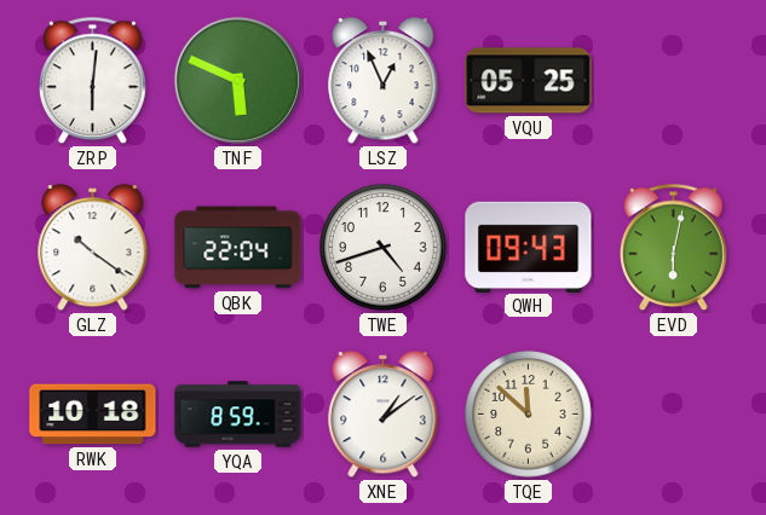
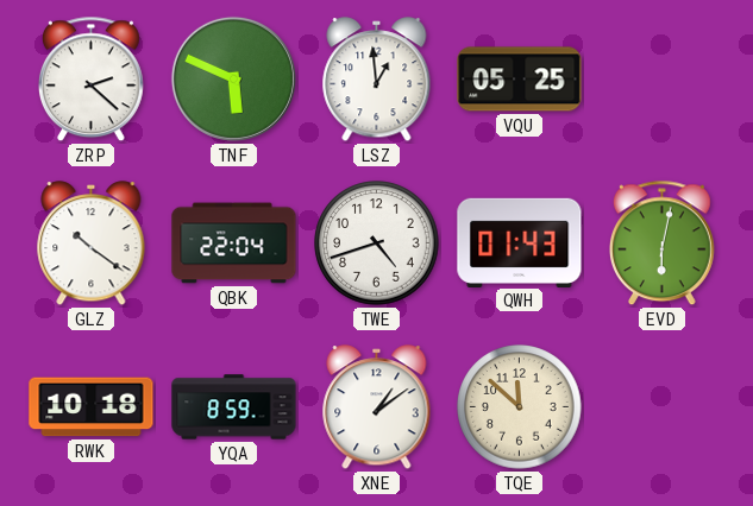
ZRP: 6:01 -> 2:22
LSZ: 12:56 -> 12:59
QWH: 09:43 -> 01:43
